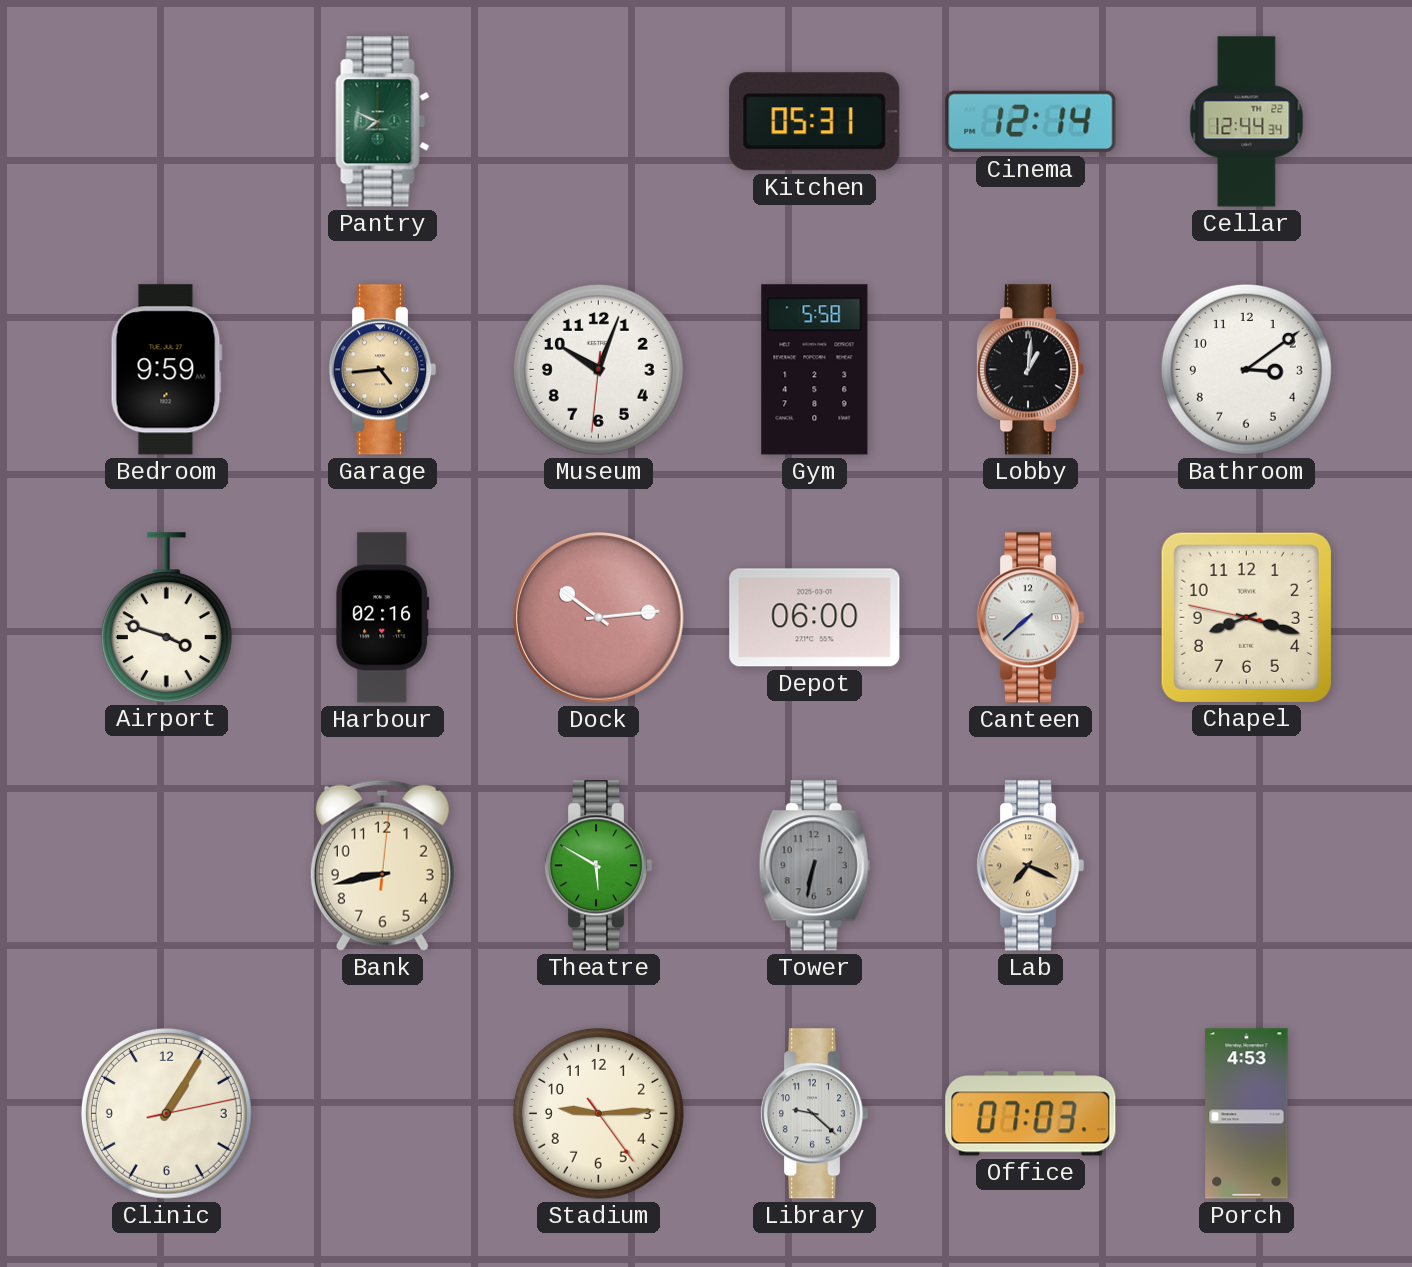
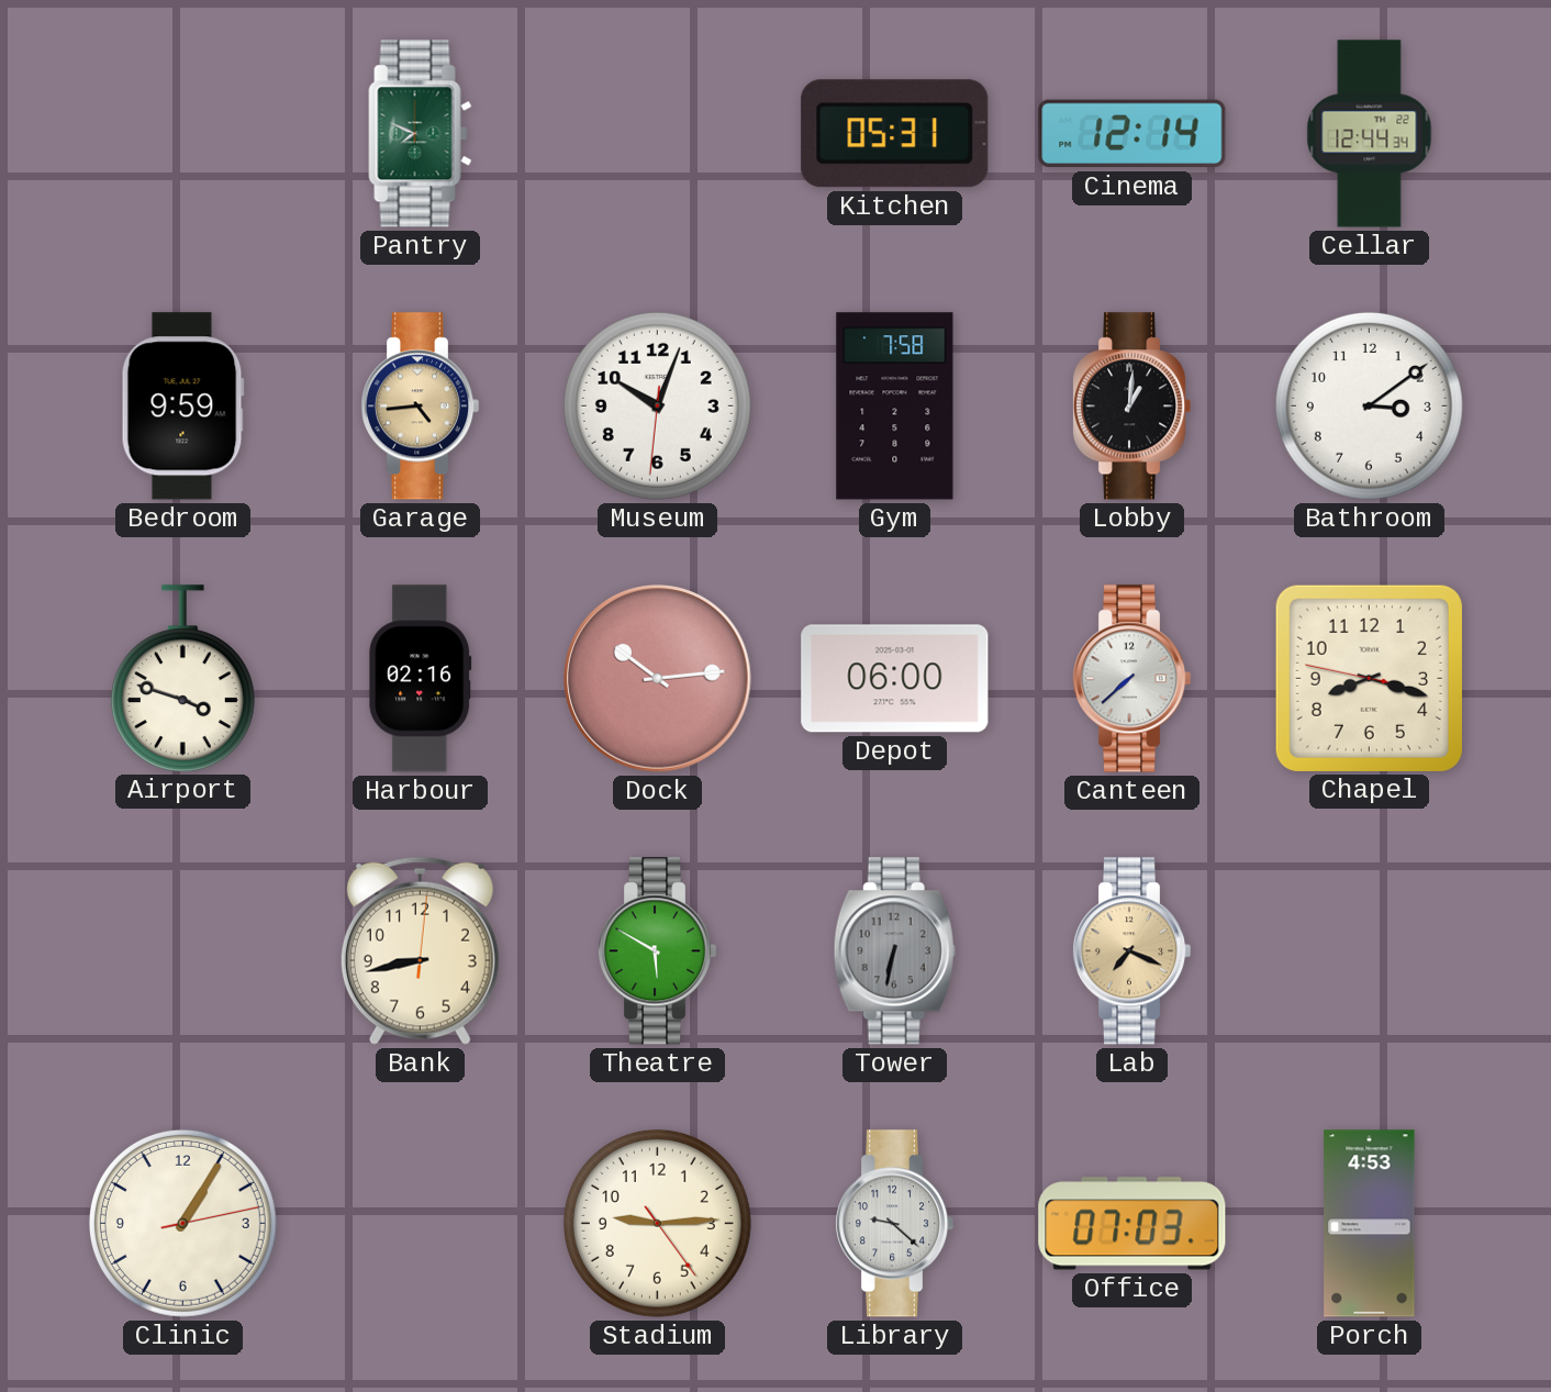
Gym: 5:58 -> 7:58
